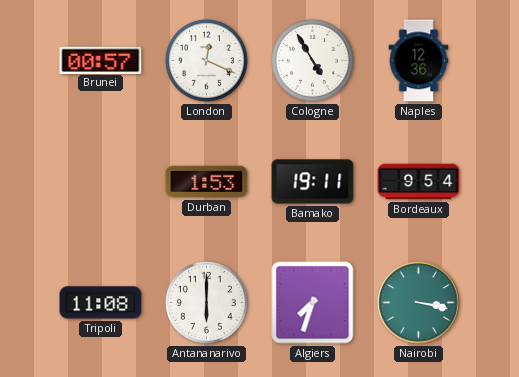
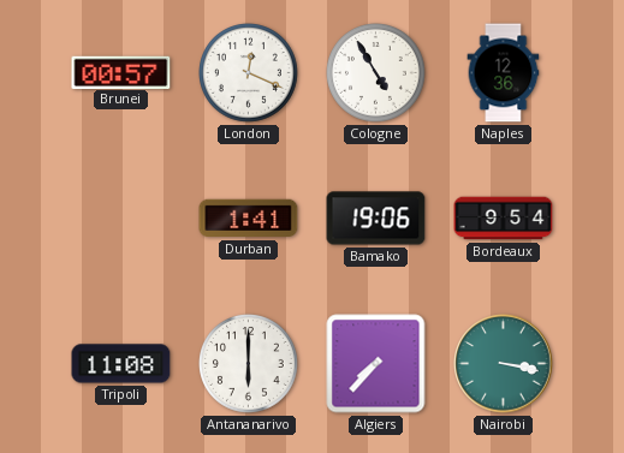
Durban: 1:53 -> 1:41
Bamako: 19:11 -> 19:06
Algiers: 7:33 -> 7:37
